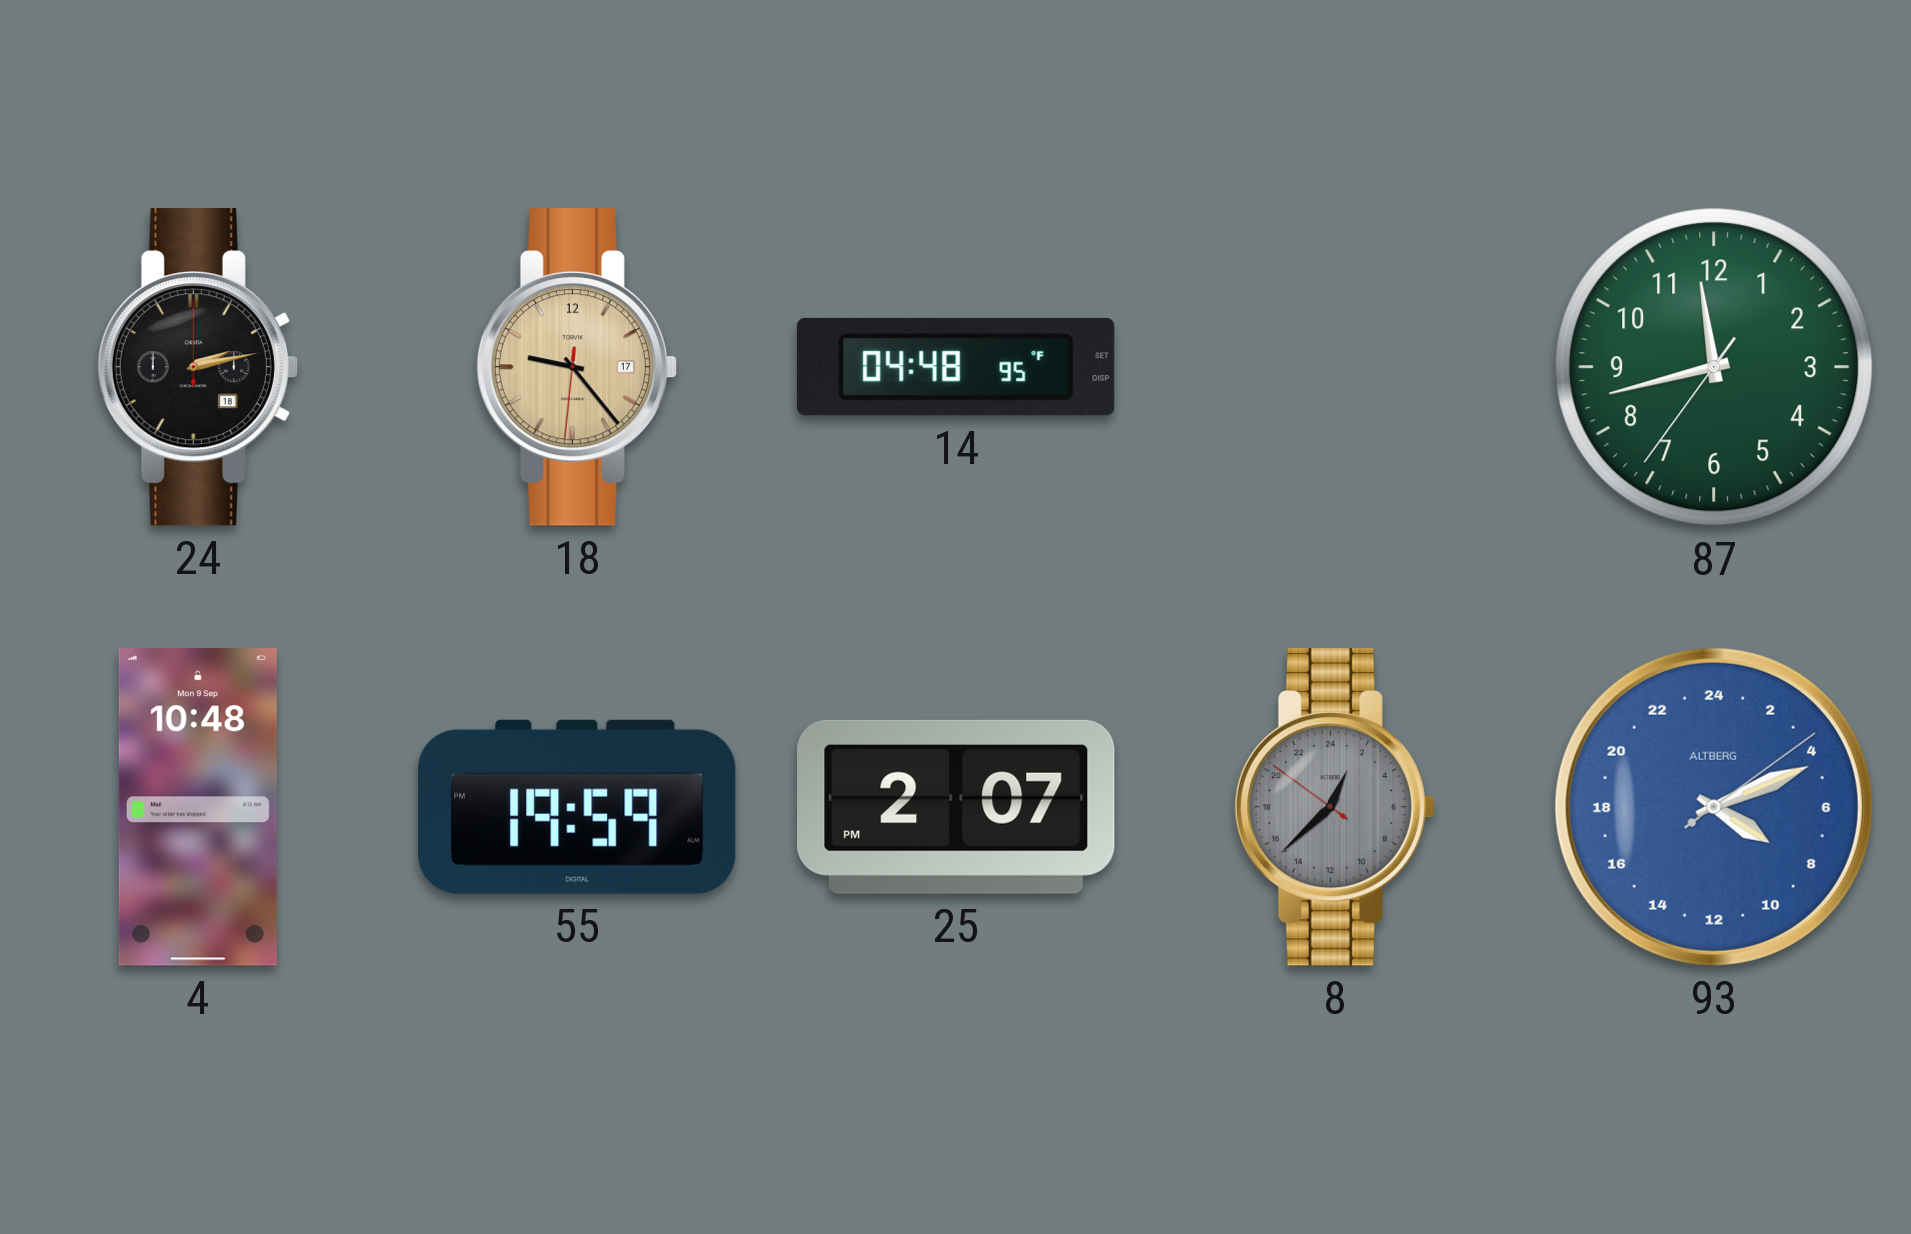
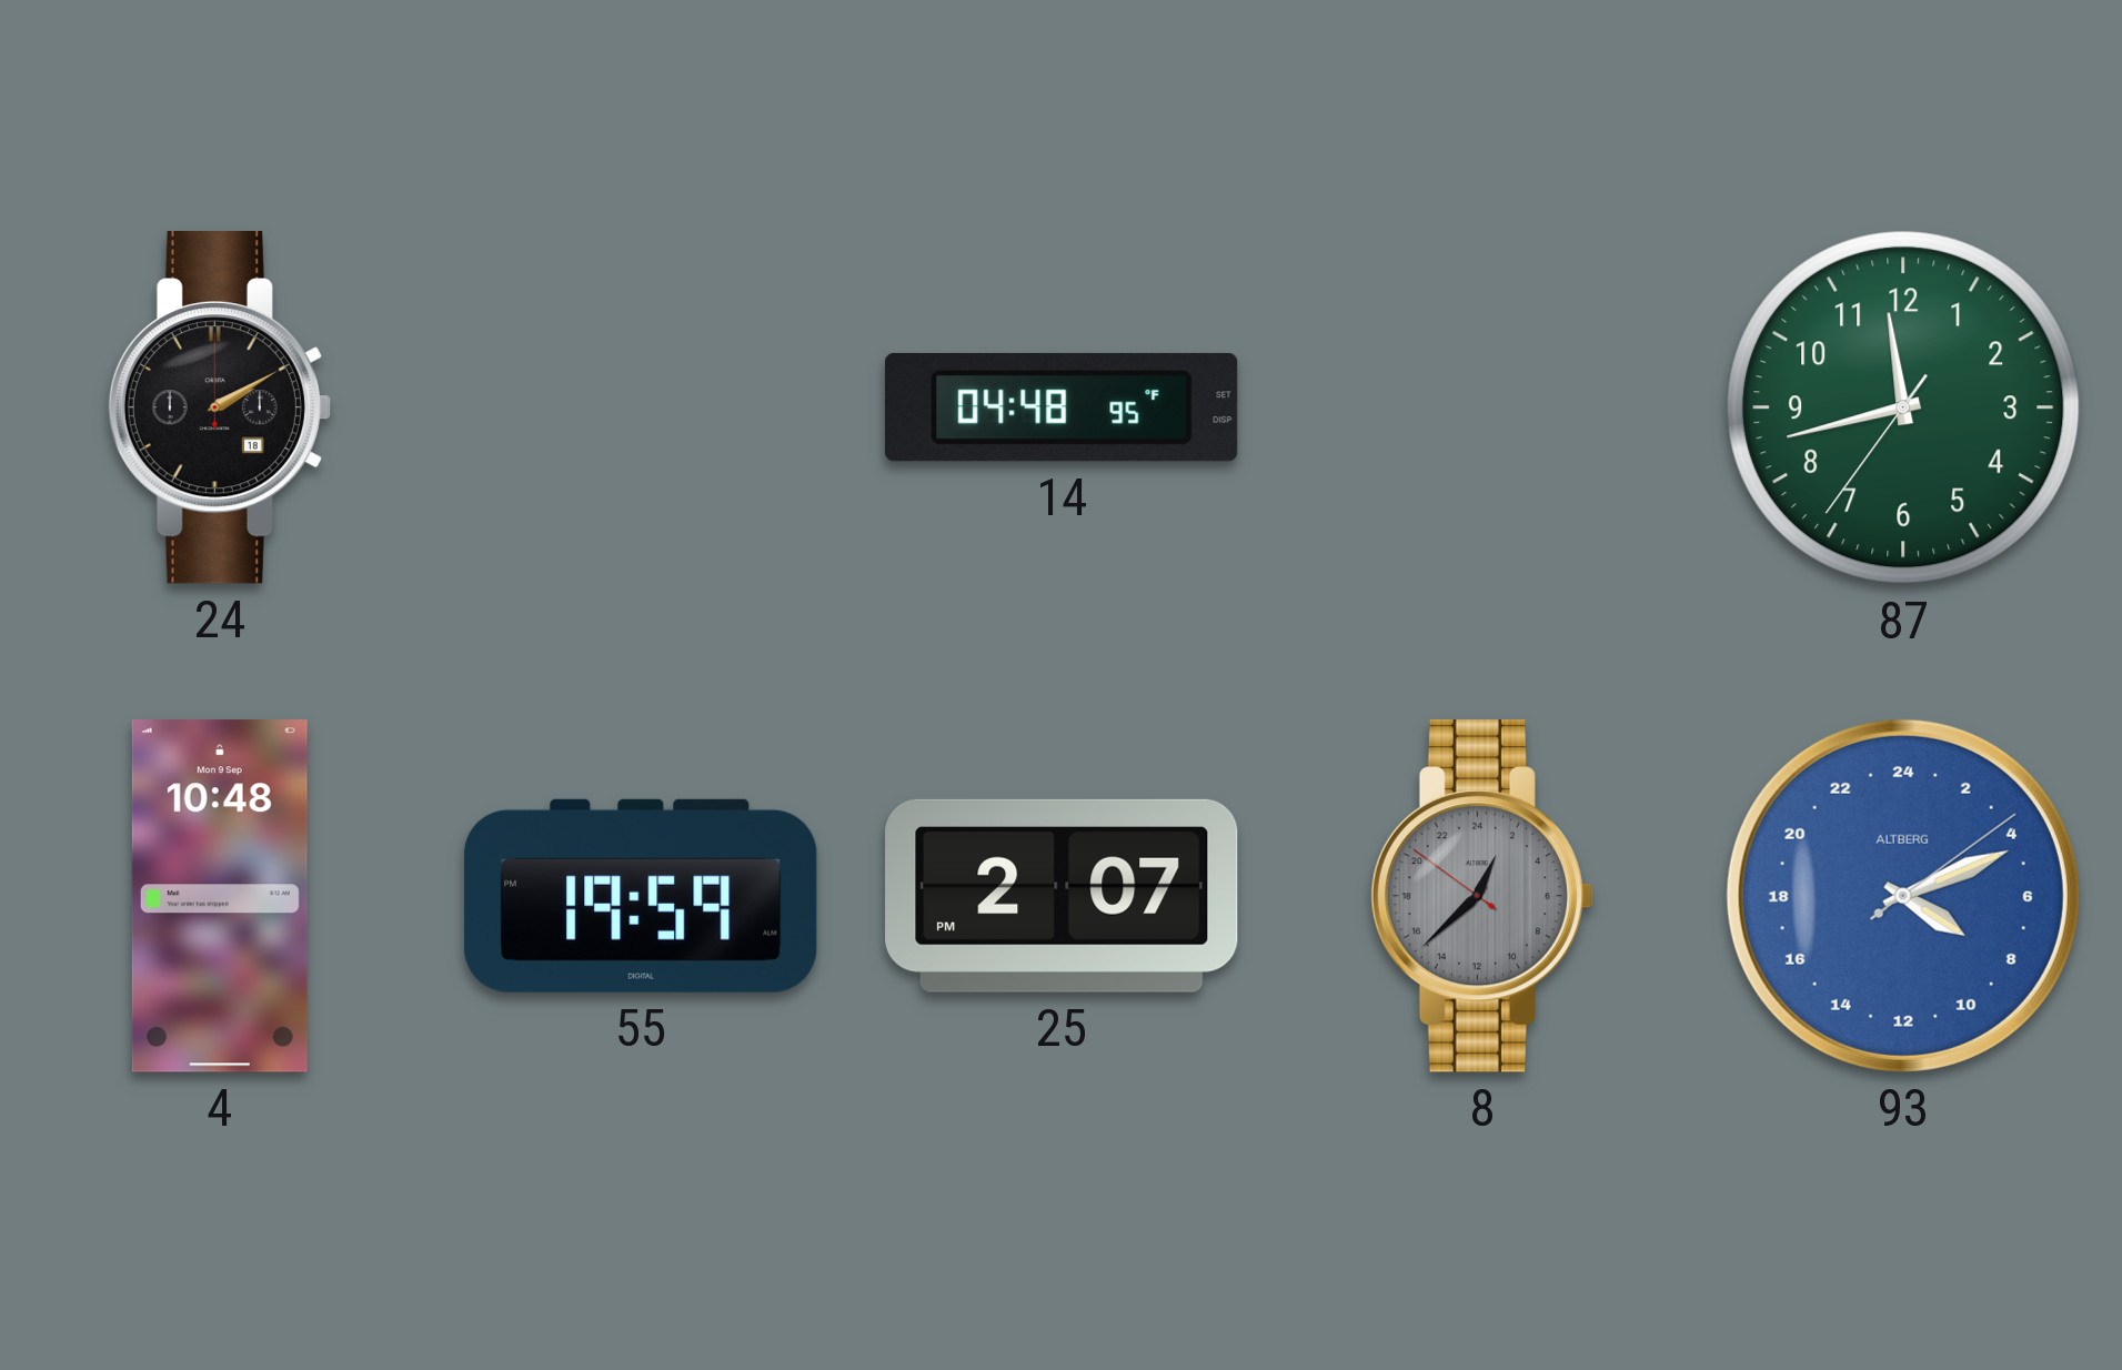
24: 2:13 -> 2:10
18: 9:23 -> none
